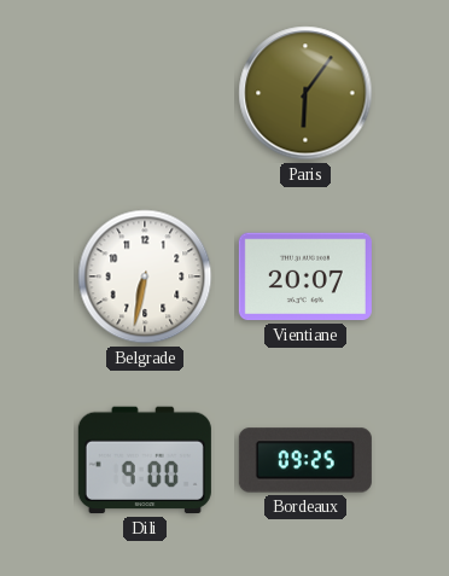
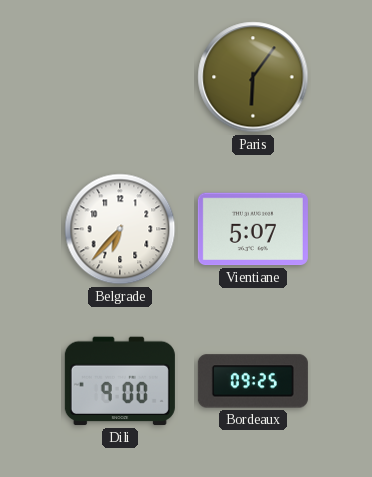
Belgrade: 6:32 -> 6:37
Vientiane: 20:07 -> 5:07
